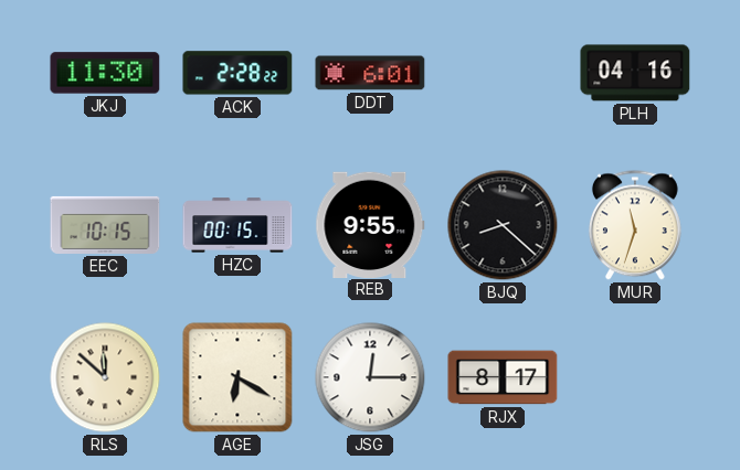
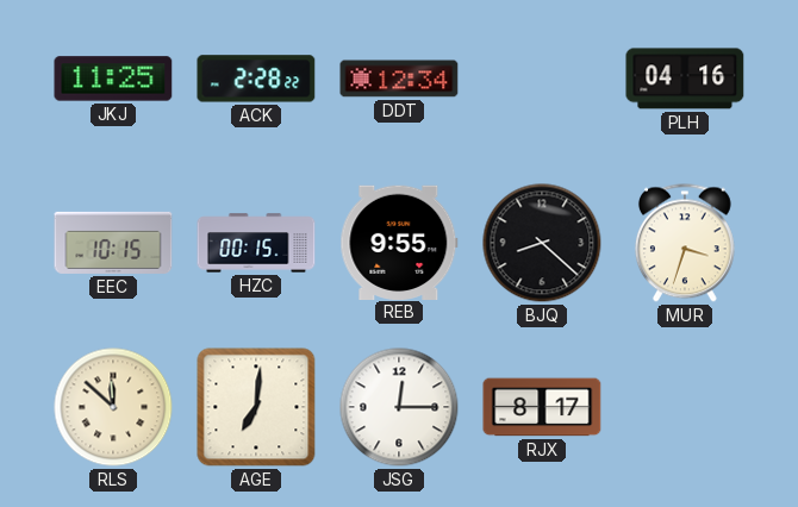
JKJ: 11:30 -> 11:25
DDT: 6:01 -> 12:34
MUR: 11:33 -> 3:33
AGE: 6:20 -> 7:01
